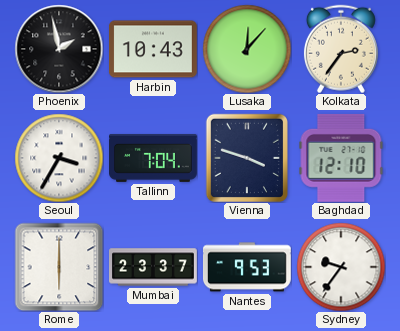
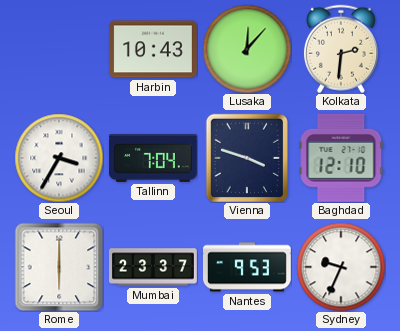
Phoenix: 1:58 -> none
Kolkata: 2:36 -> 2:31
Sydney: 9:36 -> 9:34
